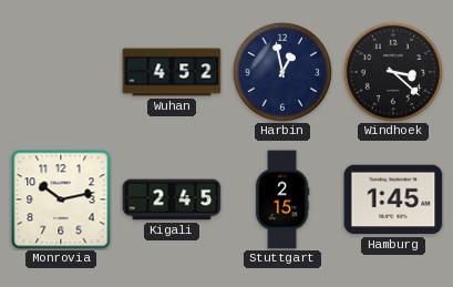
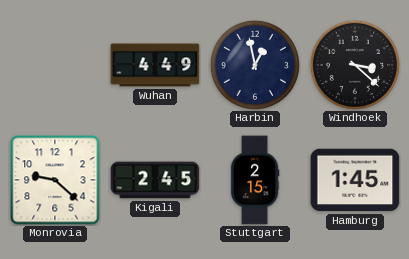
Wuhan: 4:52 -> 4:49
Monrovia: 10:13 -> 9:22
